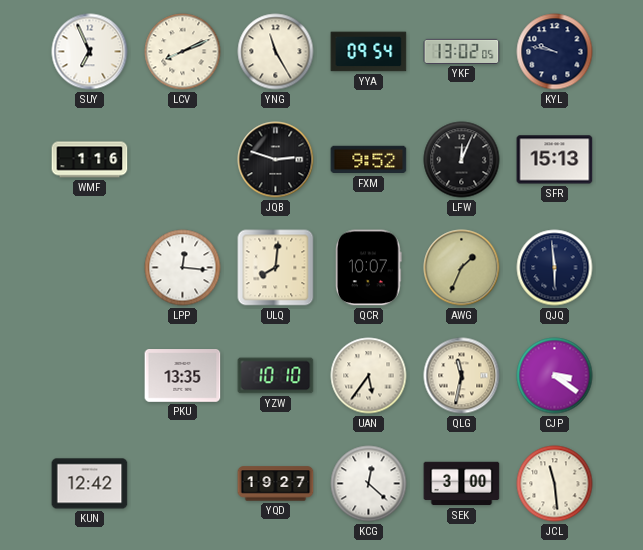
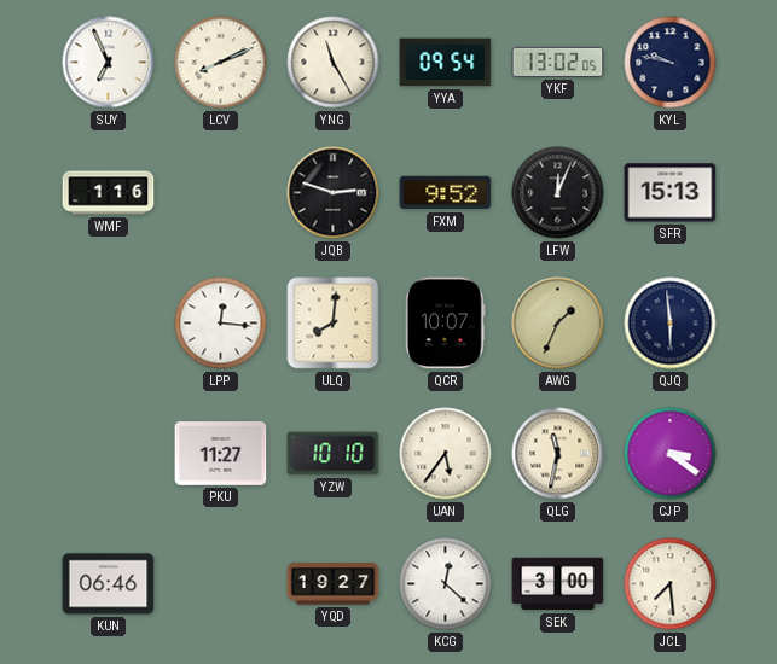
PKU: 13:35 -> 11:27
KUN: 12:42 -> 06:46
JCL: 11:29 -> 7:29
